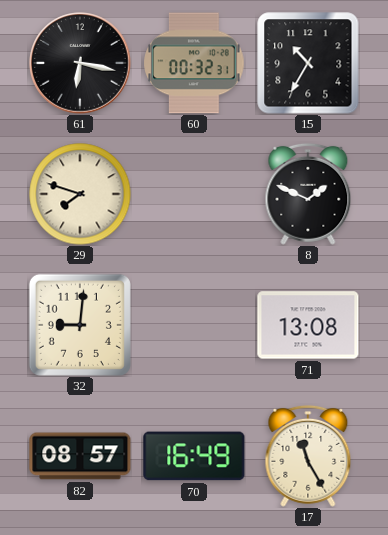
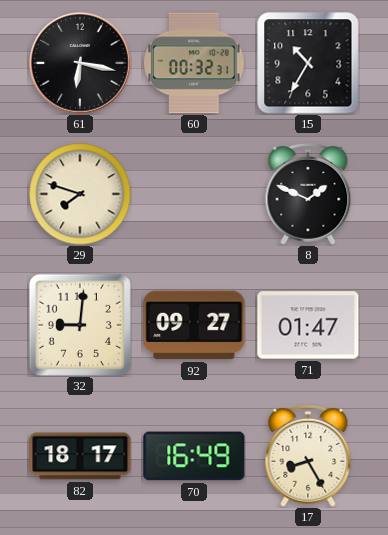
92: none -> 09:27
71: 13:08 -> 01:47
82: 08:57 -> 18:17
17: 11:25 -> 8:25
